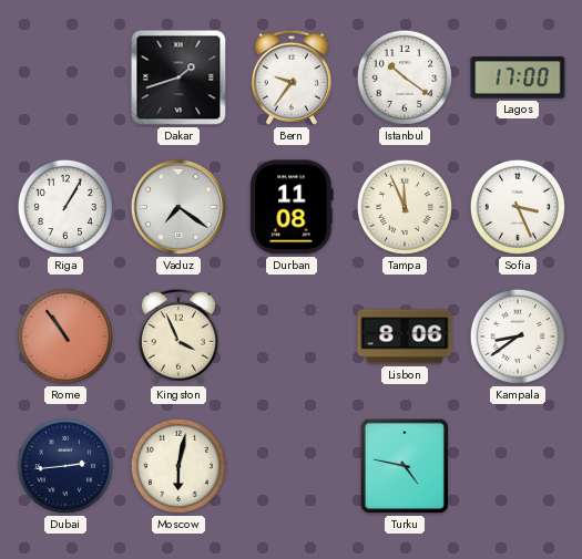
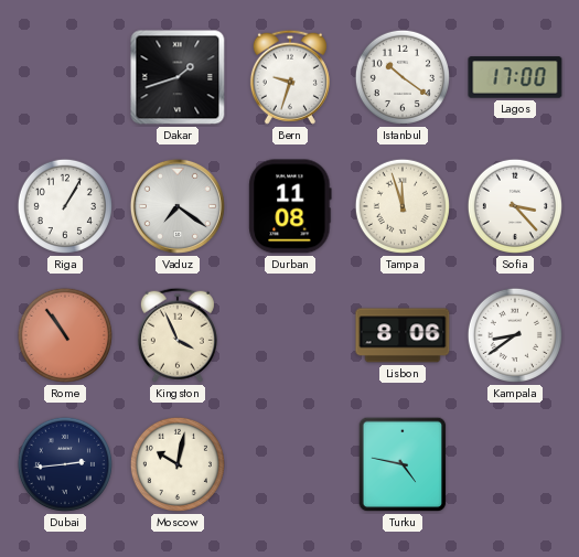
Bern: 9:36 -> 9:33
Tampa: 11:56 -> 11:57
Sofia: 3:26 -> 3:23
Moscow: 6:02 -> 10:02
